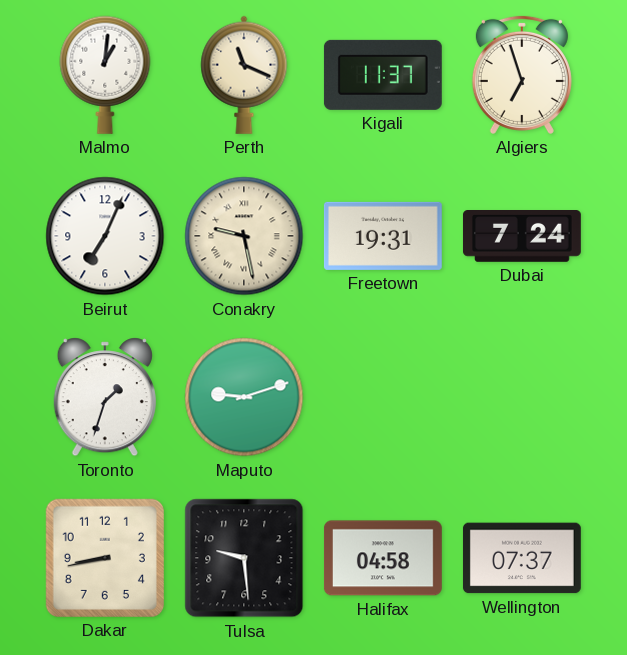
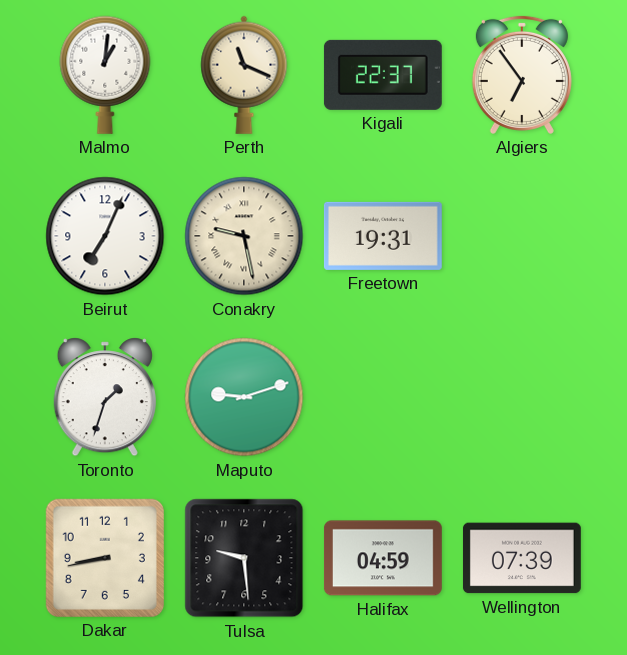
Kigali: 11:37 -> 22:37
Algiers: 6:57 -> 6:54
Dubai: 7:24 -> none
Halifax: 04:58 -> 04:59
Wellington: 07:37 -> 07:39
